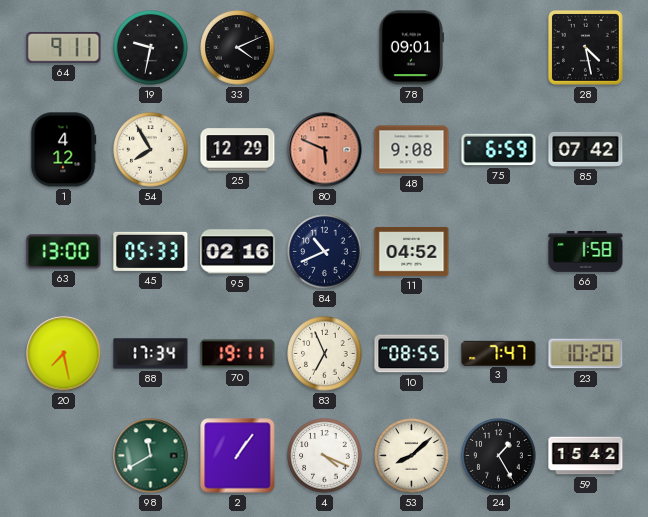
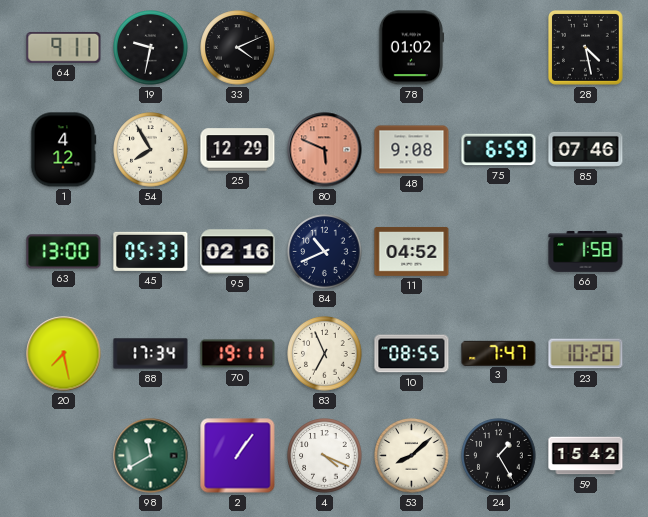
78: 09:01 -> 01:02
85: 07:42 -> 07:46
